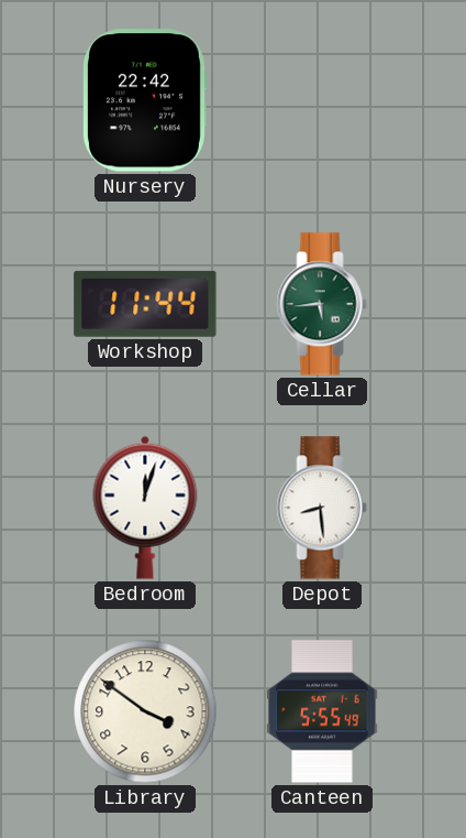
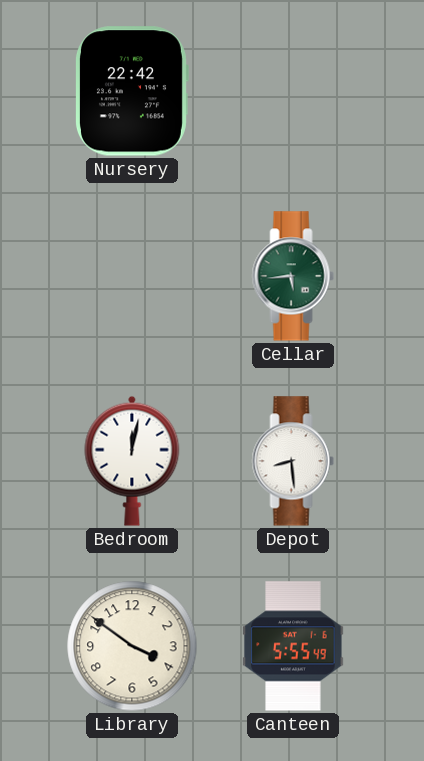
Workshop: 11:44 -> none
Bedroom: 12:03 -> 12:02
